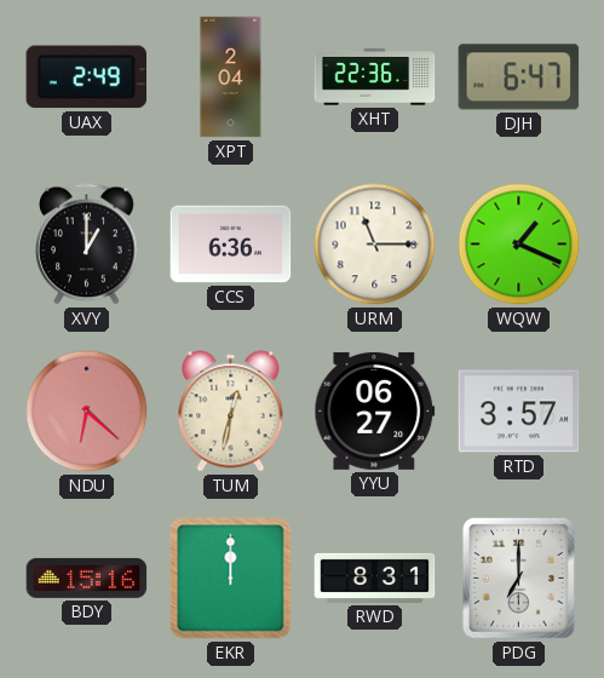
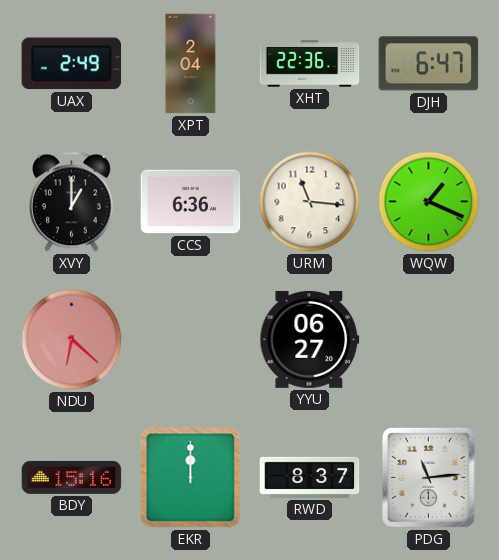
URM: 11:15 -> 11:16
TUM: 12:32 -> none
RTD: 3:57 -> none
RWD: 8:31 -> 8:37
PDG: 7:00 -> 11:14
